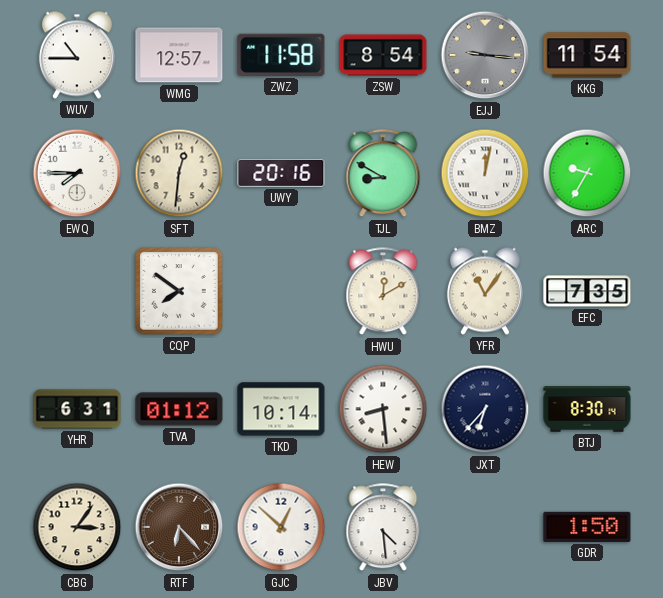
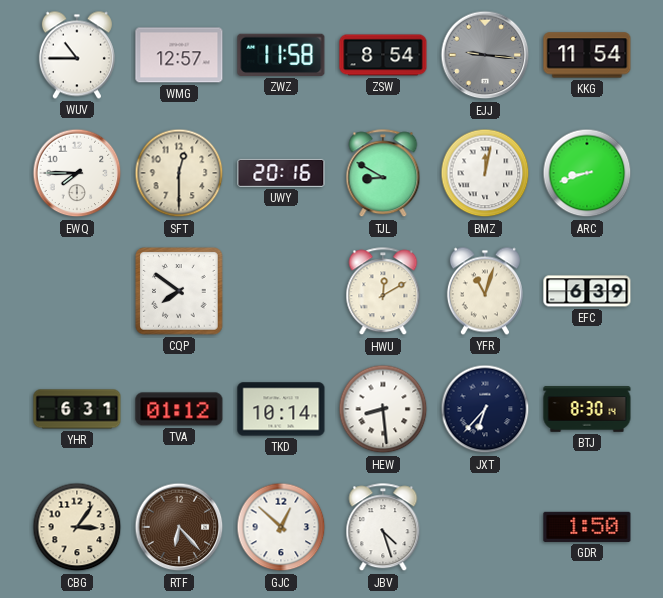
SFT: 12:31 -> 12:30
ARC: 9:35 -> 8:42
YFR: 11:06 -> 11:03
EFC: 7:35 -> 6:39
JBV: 4:29 -> 4:27
